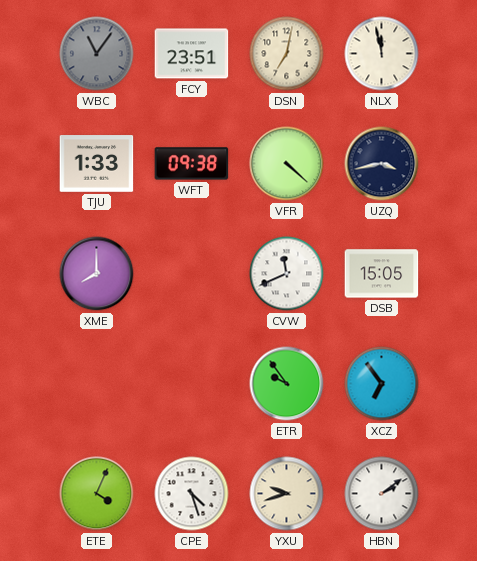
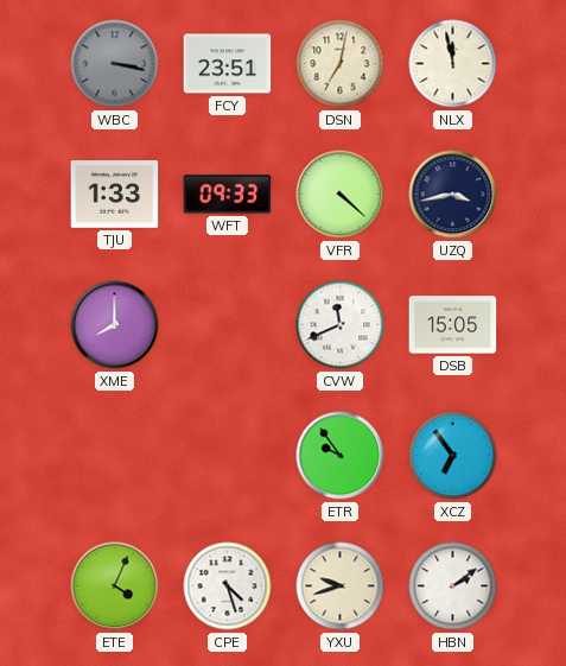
WBC: 11:06 -> 3:17
WFT: 09:38 -> 09:33
